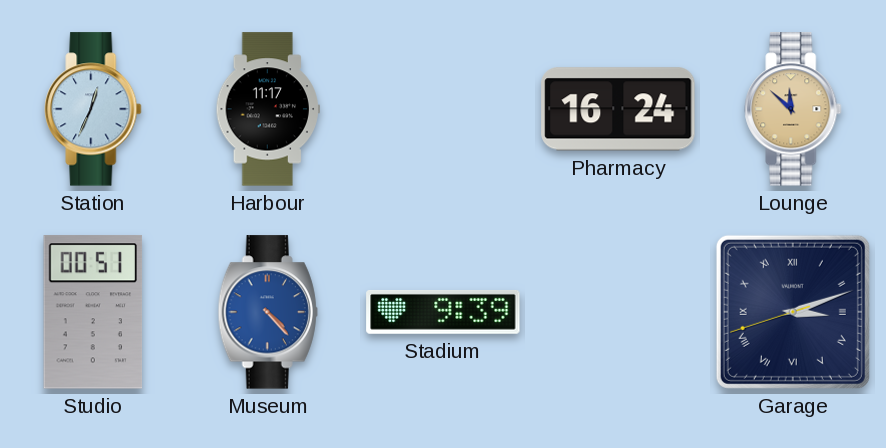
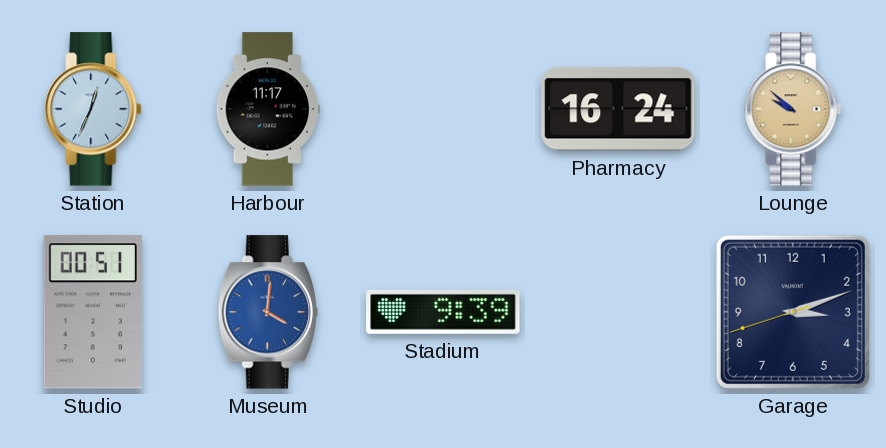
Lounge: 11:52 -> 9:52
Museum: 4:23 -> 4:01
Garage numerals: Roman -> Arabic
